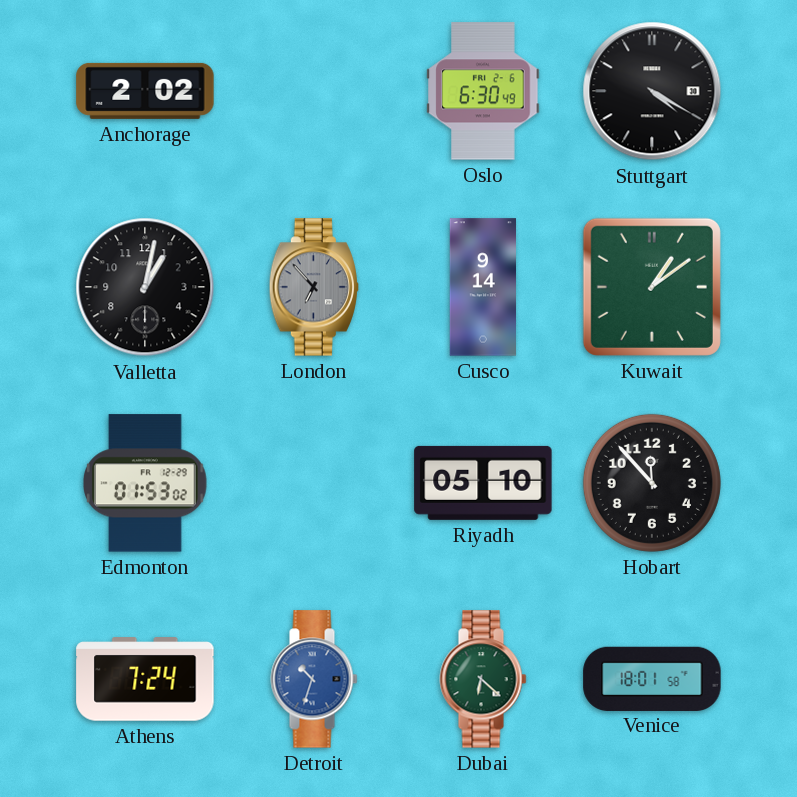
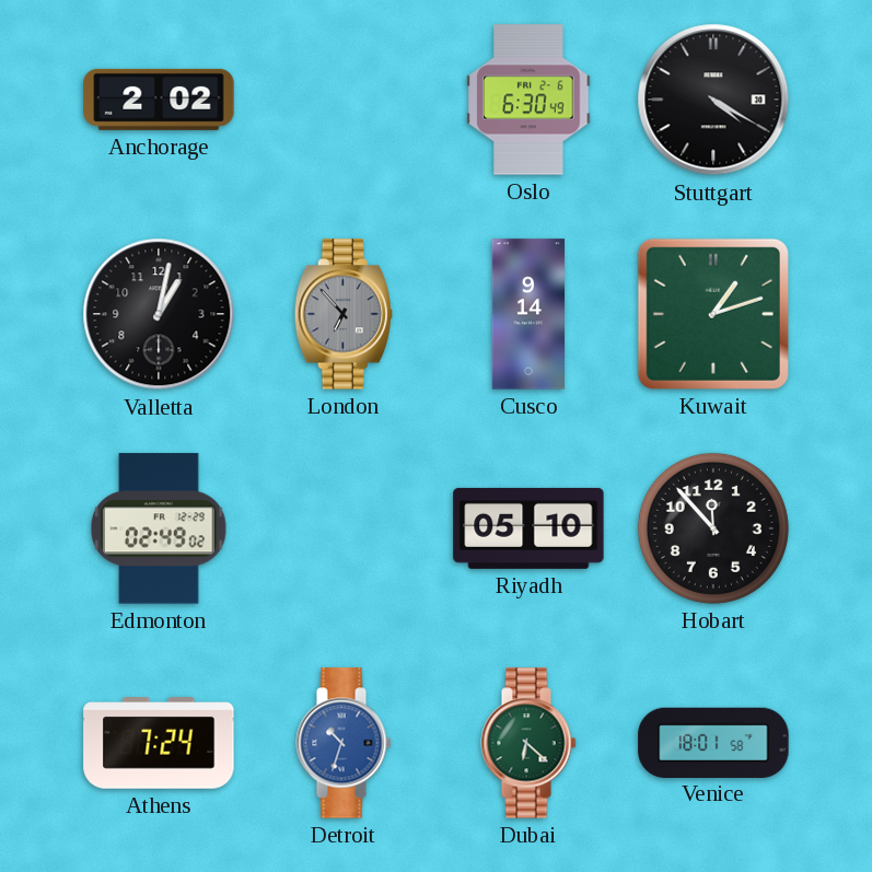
Kuwait: 1:09 -> 1:12
Edmonton: 01:53 -> 02:49
